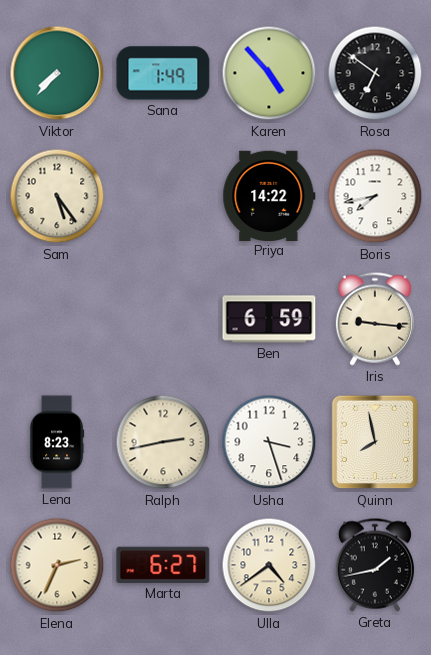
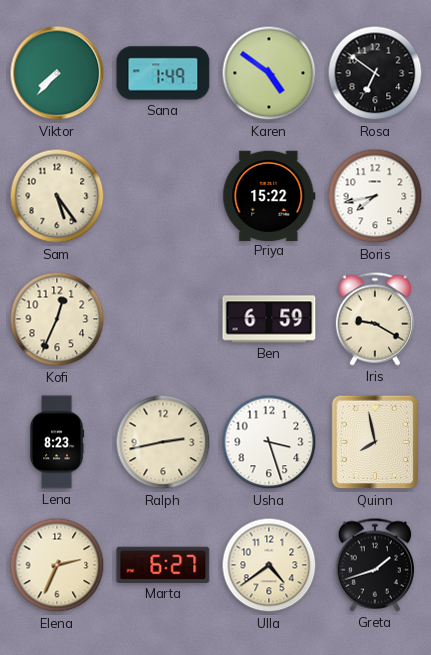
Karen: 4:53 -> 4:51
Priya: 14:22 -> 15:22
Kofi: none -> 12:34
Iris: 9:16 -> 9:20
Greta: 1:43 -> 1:42
